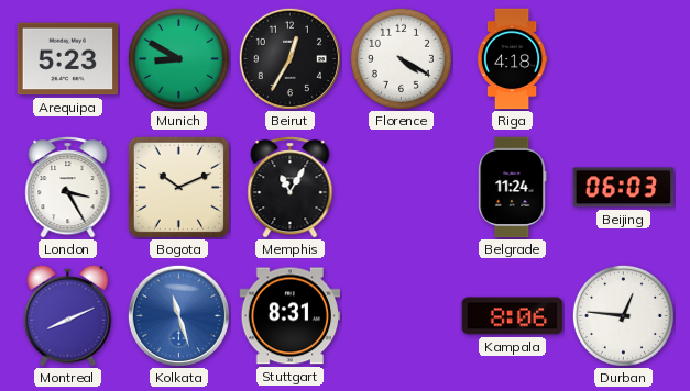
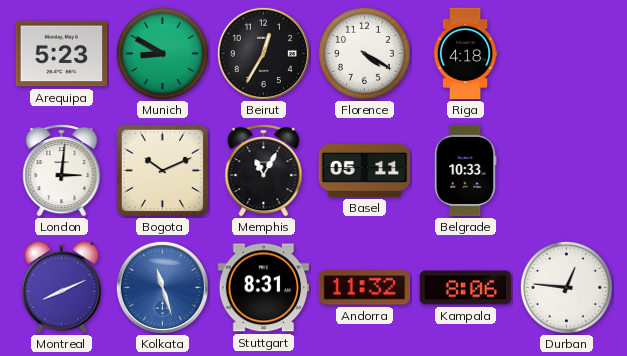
London: 3:25 -> 3:01
Basel: none -> 05:11
Belgrade: 11:24 -> 10:33
Beijing: 06:03 -> none
Andorra: none -> 11:32
